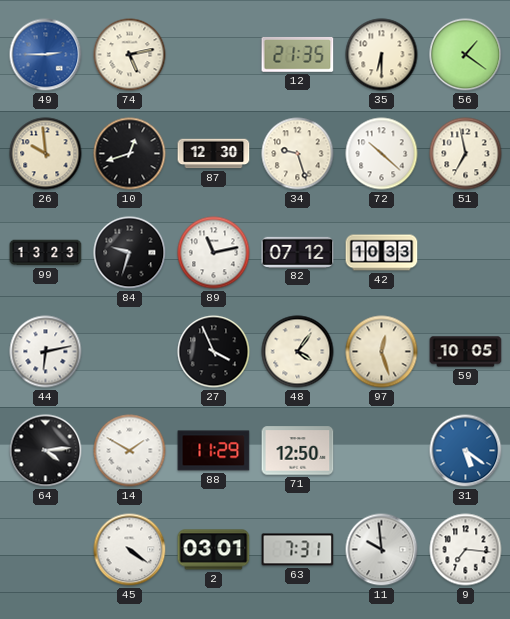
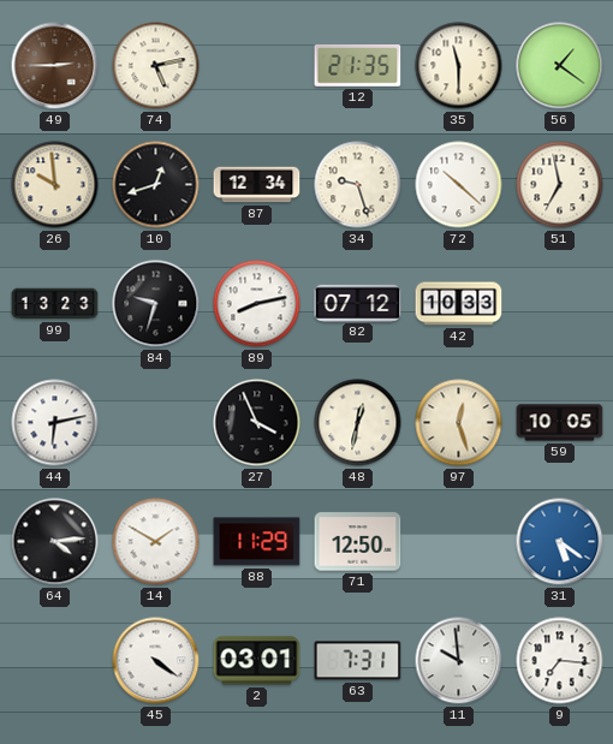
49 dial: blue -> brown
35: 6:30 -> 11:30
87: 12:30 -> 12:34
89: 11:13 -> 8:13
48: 4:06 -> 12:32
